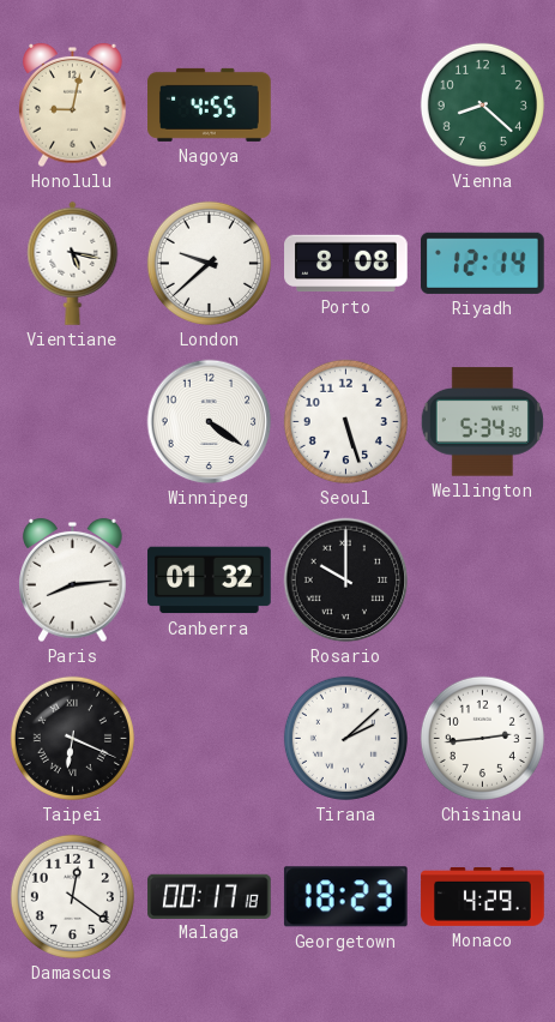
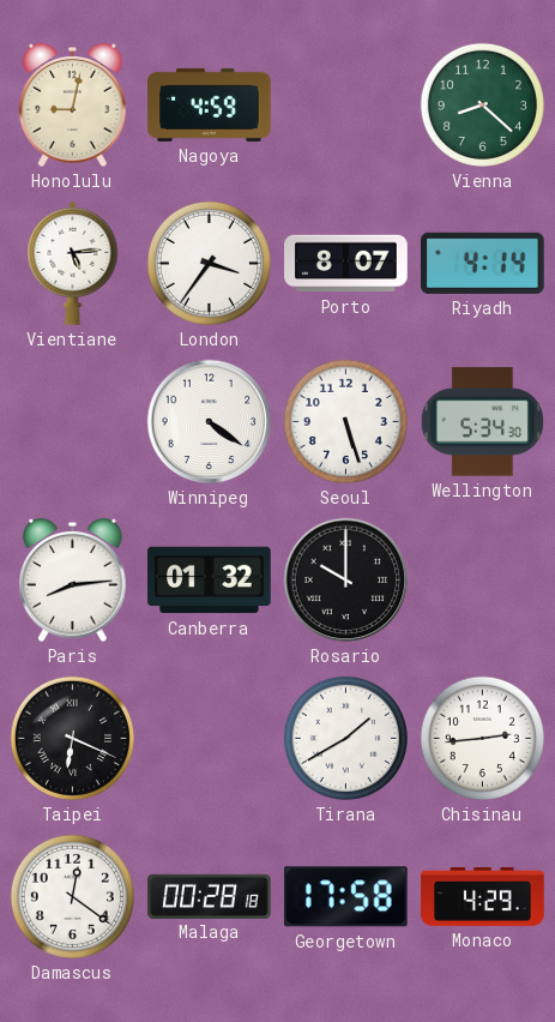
Nagoya: 4:55 -> 4:59
Vientiane: 5:17 -> 5:14
London: 9:38 -> 3:36
Porto: 8:08 -> 8:07
Riyadh: 12:14 -> 4:14
Tirana: 2:08 -> 1:40
Malaga: 00:17 -> 00:28
Georgetown: 18:23 -> 17:58
